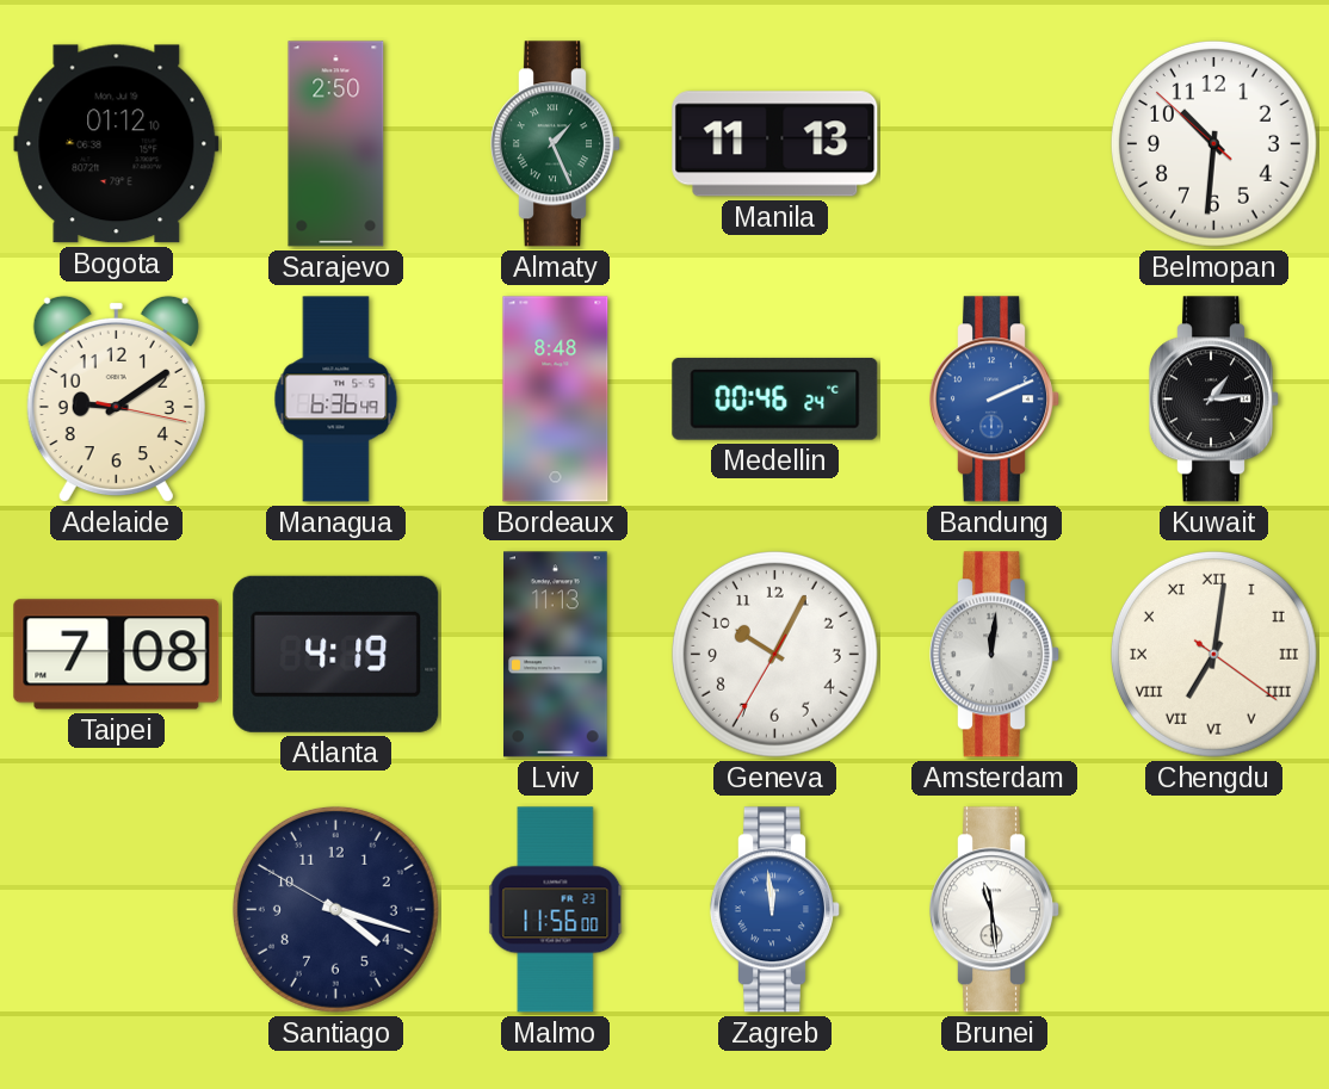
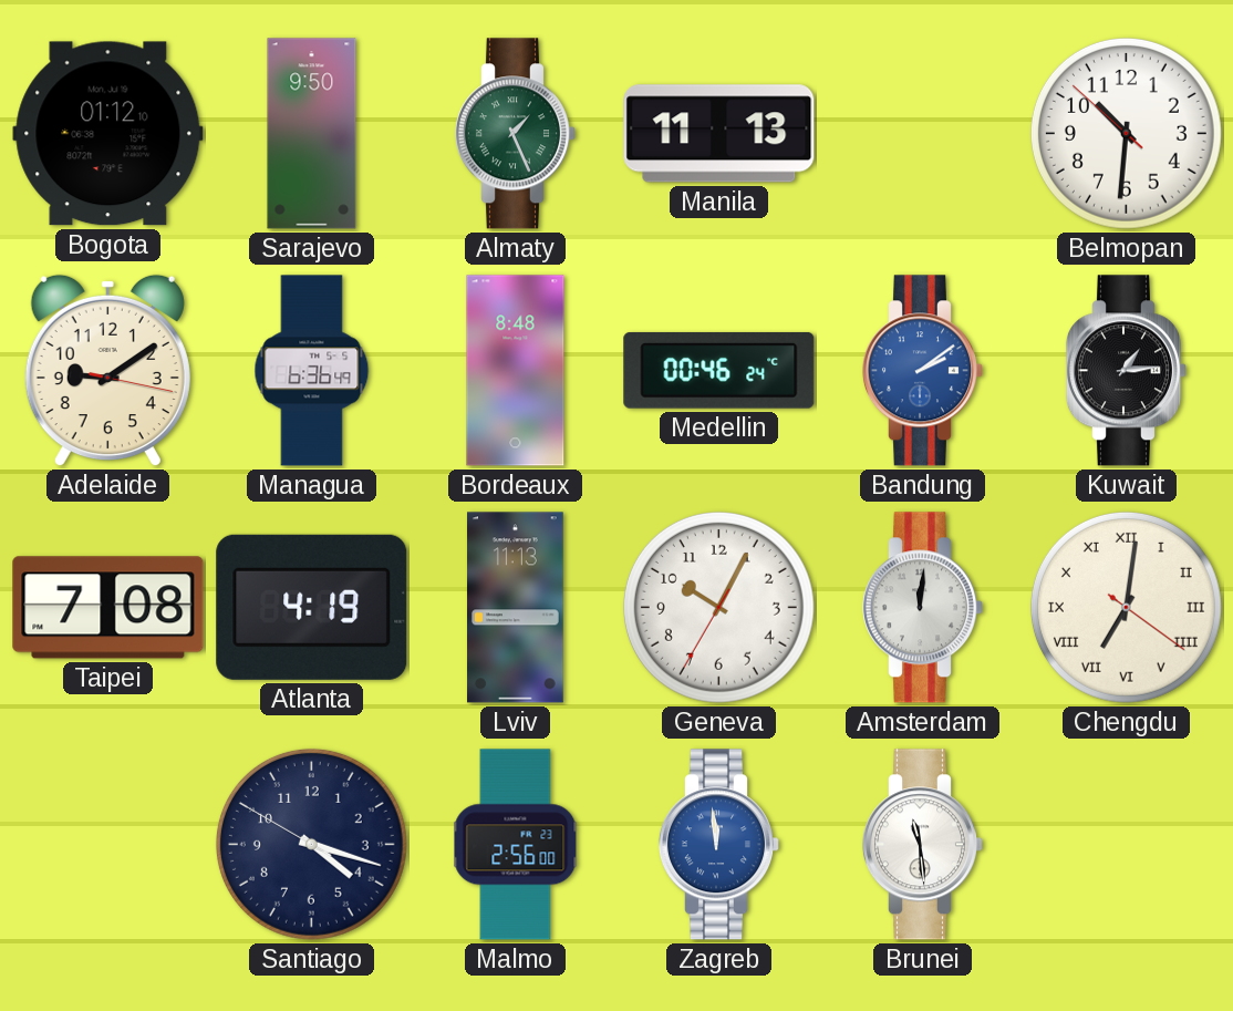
Sarajevo: 2:50 -> 9:50
Bandung: 2:11 -> 2:09
Malmo: 11:56 -> 2:56
